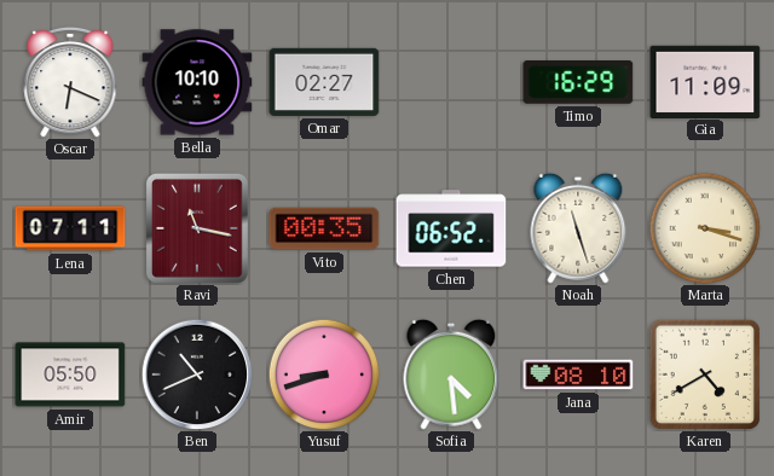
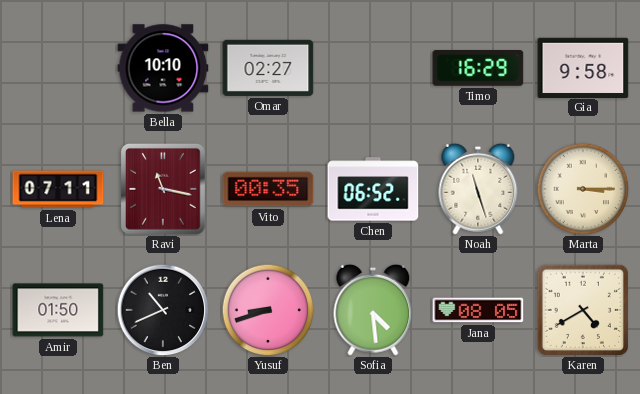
Oscar: 6:19 -> none
Gia: 11:09 -> 9:58
Marta: 3:18 -> 3:15
Amir: 05:50 -> 01:50
Jana: 08:10 -> 08:05
